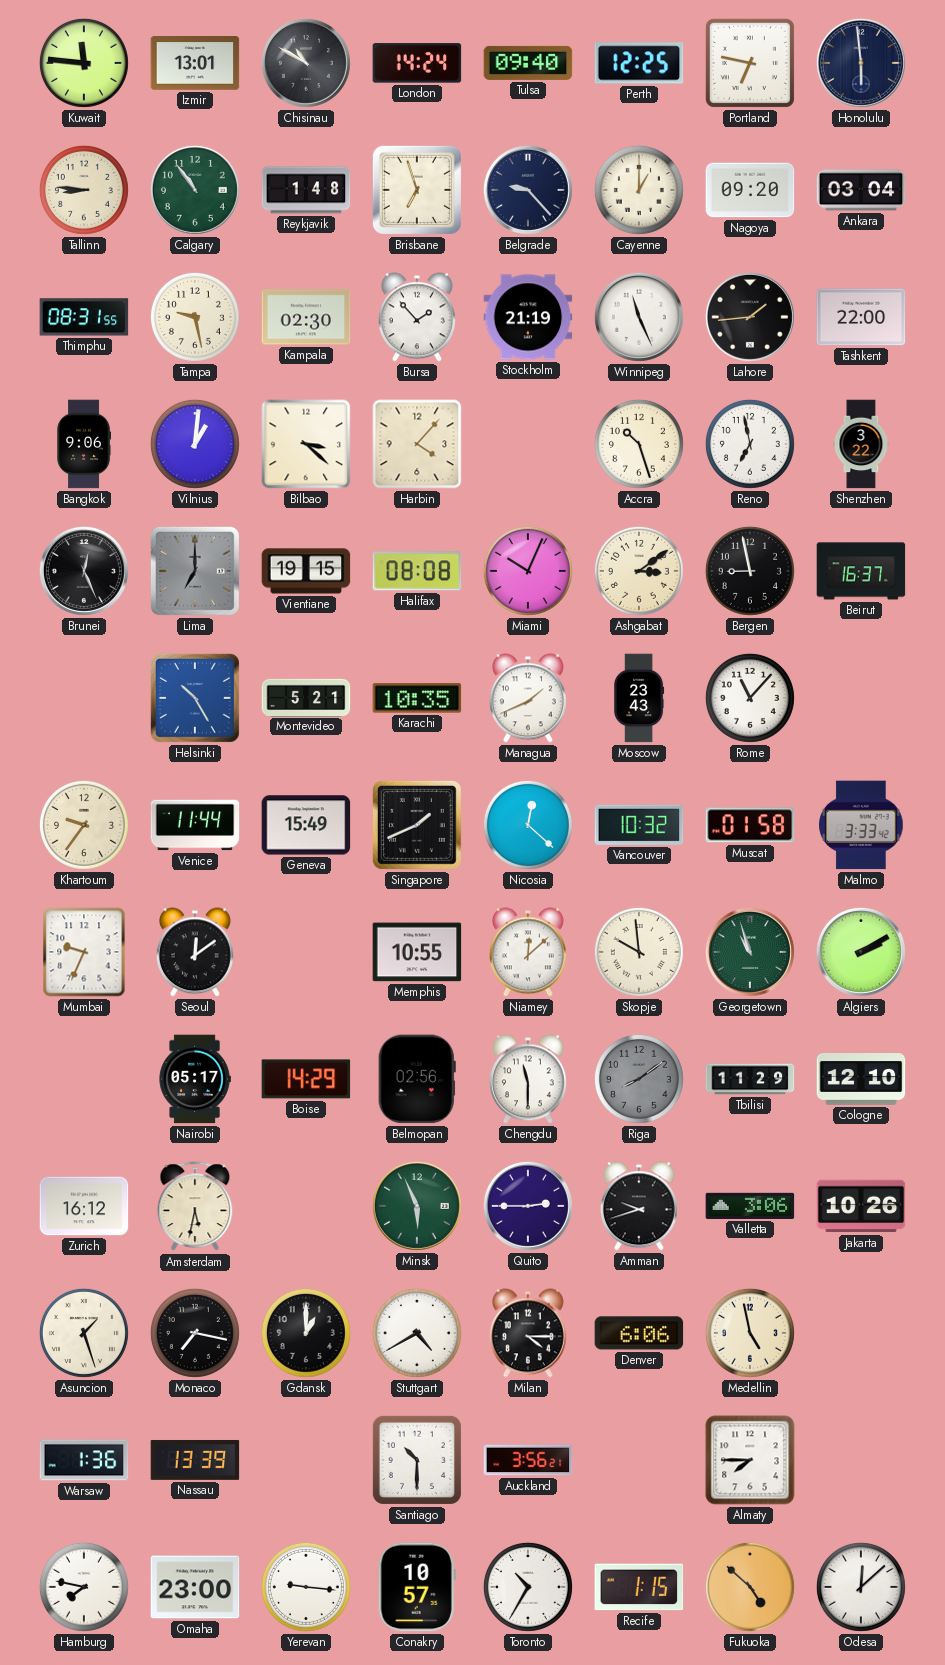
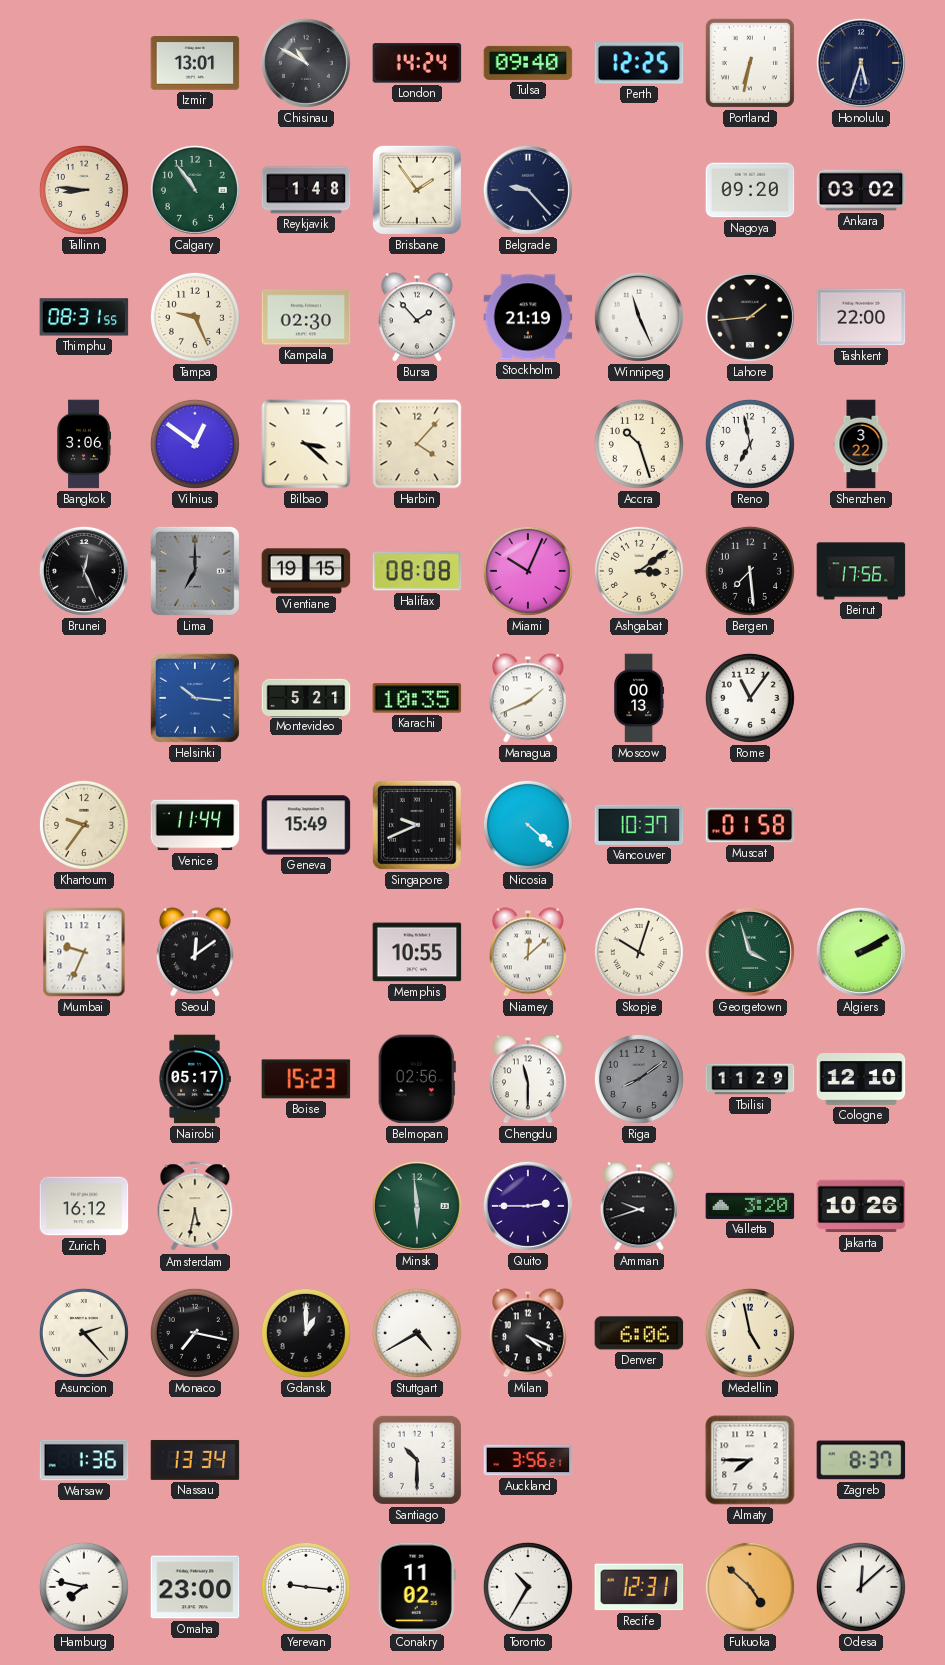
Kuwait: 11:46 -> none
Portland: 6:47 -> 6:32
Honolulu: 5:59 -> 5:33
Brisbane: 6:57 -> 1:54
Cayenne: 1:00 -> none
Ankara: 03:04 -> 03:02
Tampa: 9:28 -> 9:26
Bangkok: 9:06 -> 3:06
Vilnius: 1:01 -> 12:51
Bergen: 8:58 -> 7:29
Beirut: 16:37 -> 17:56
Helsinki: 10:25 -> 10:16
Moscow: 23:43 -> 00:13
Rome: 11:07 -> 11:06
Singapore: 1:41 -> 9:41
Nicosia: 12:22 -> 4:22
Vancouver: 10:32 -> 10:37
Malmo: 3:33 -> none
Skopje: 9:59 -> 10:03
Georgetown: 10:57 -> 3:57
Boise: 14:29 -> 15:23
Minsk: 5:56 -> 5:59
Valletta: 3:06 -> 3:20
Asuncion: 1:27 -> 2:23
Milan: 4:15 -> 4:19
Nassau: 13:39 -> 13:34
Zagreb: none -> 8:37
Conakry: 10:57 -> 11:02
Recife: 1:15 -> 12:31
